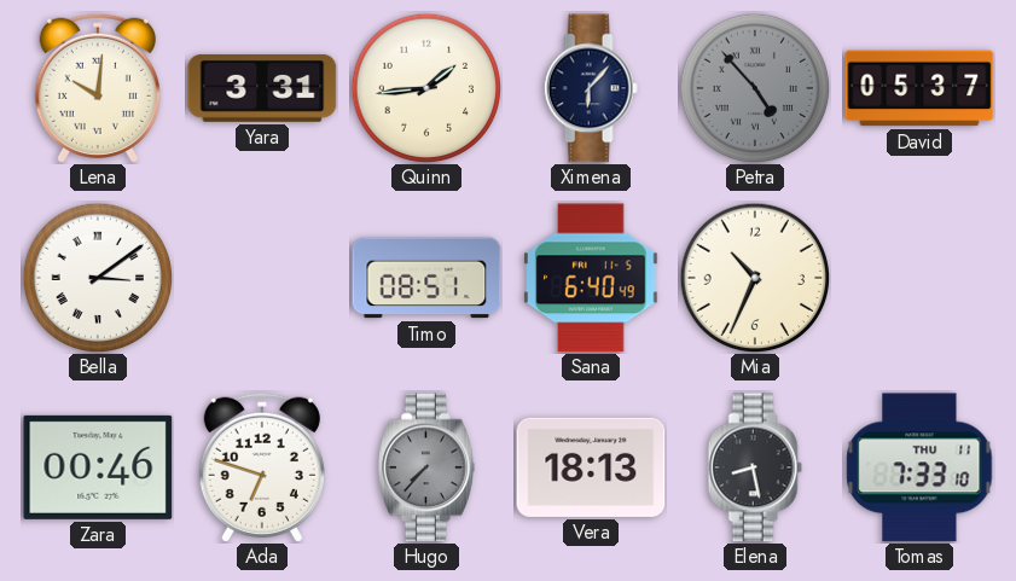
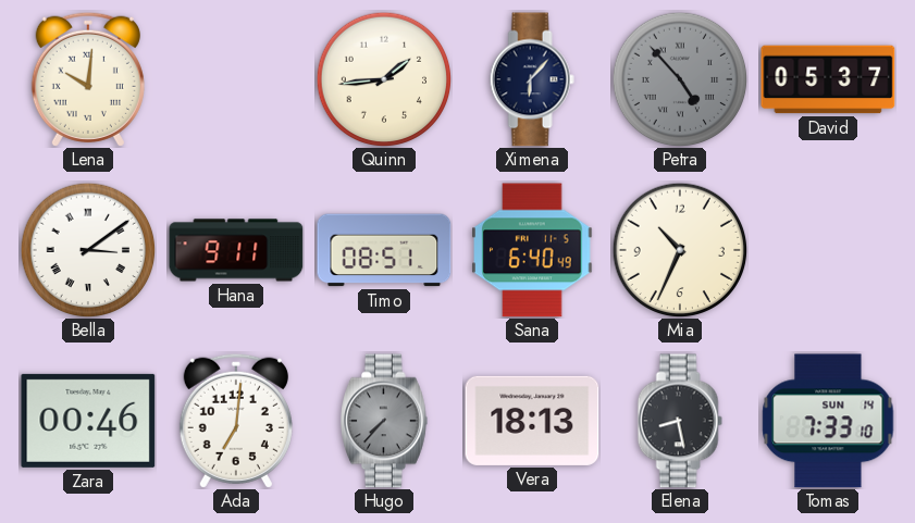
Yara: 3:31 -> none
Hana: none -> 9:11
Ada: 6:48 -> 7:01
Tomas date: THU 11 -> SUN 14
